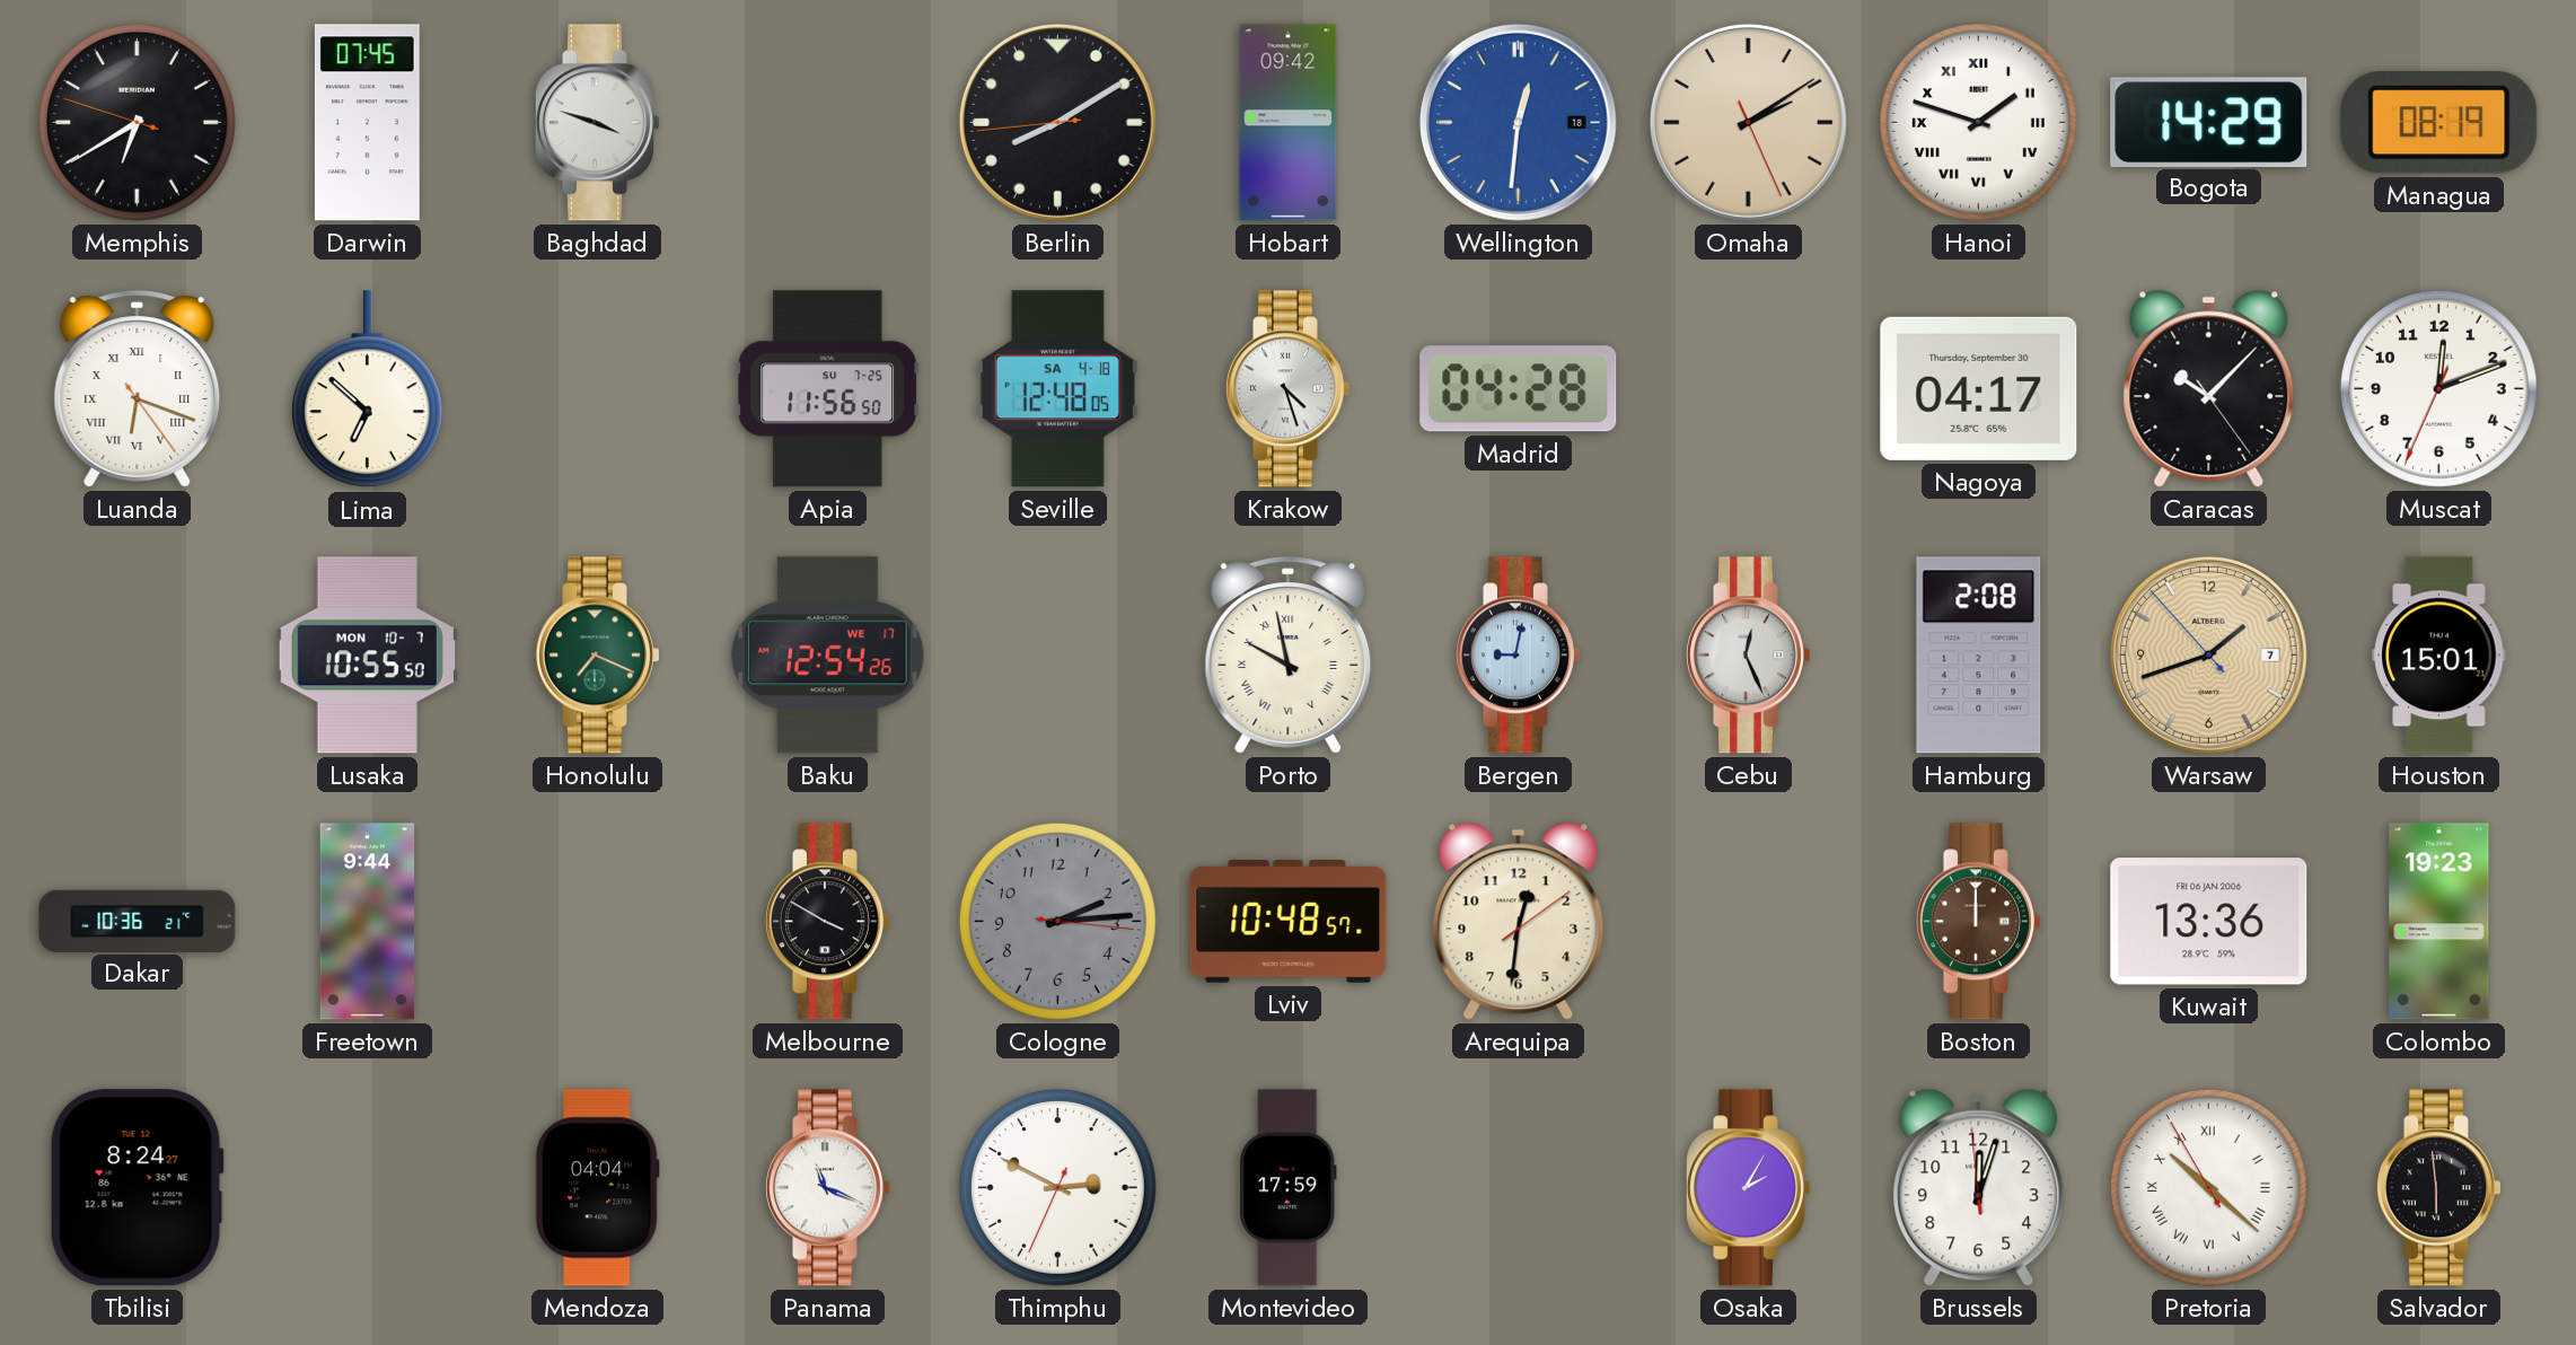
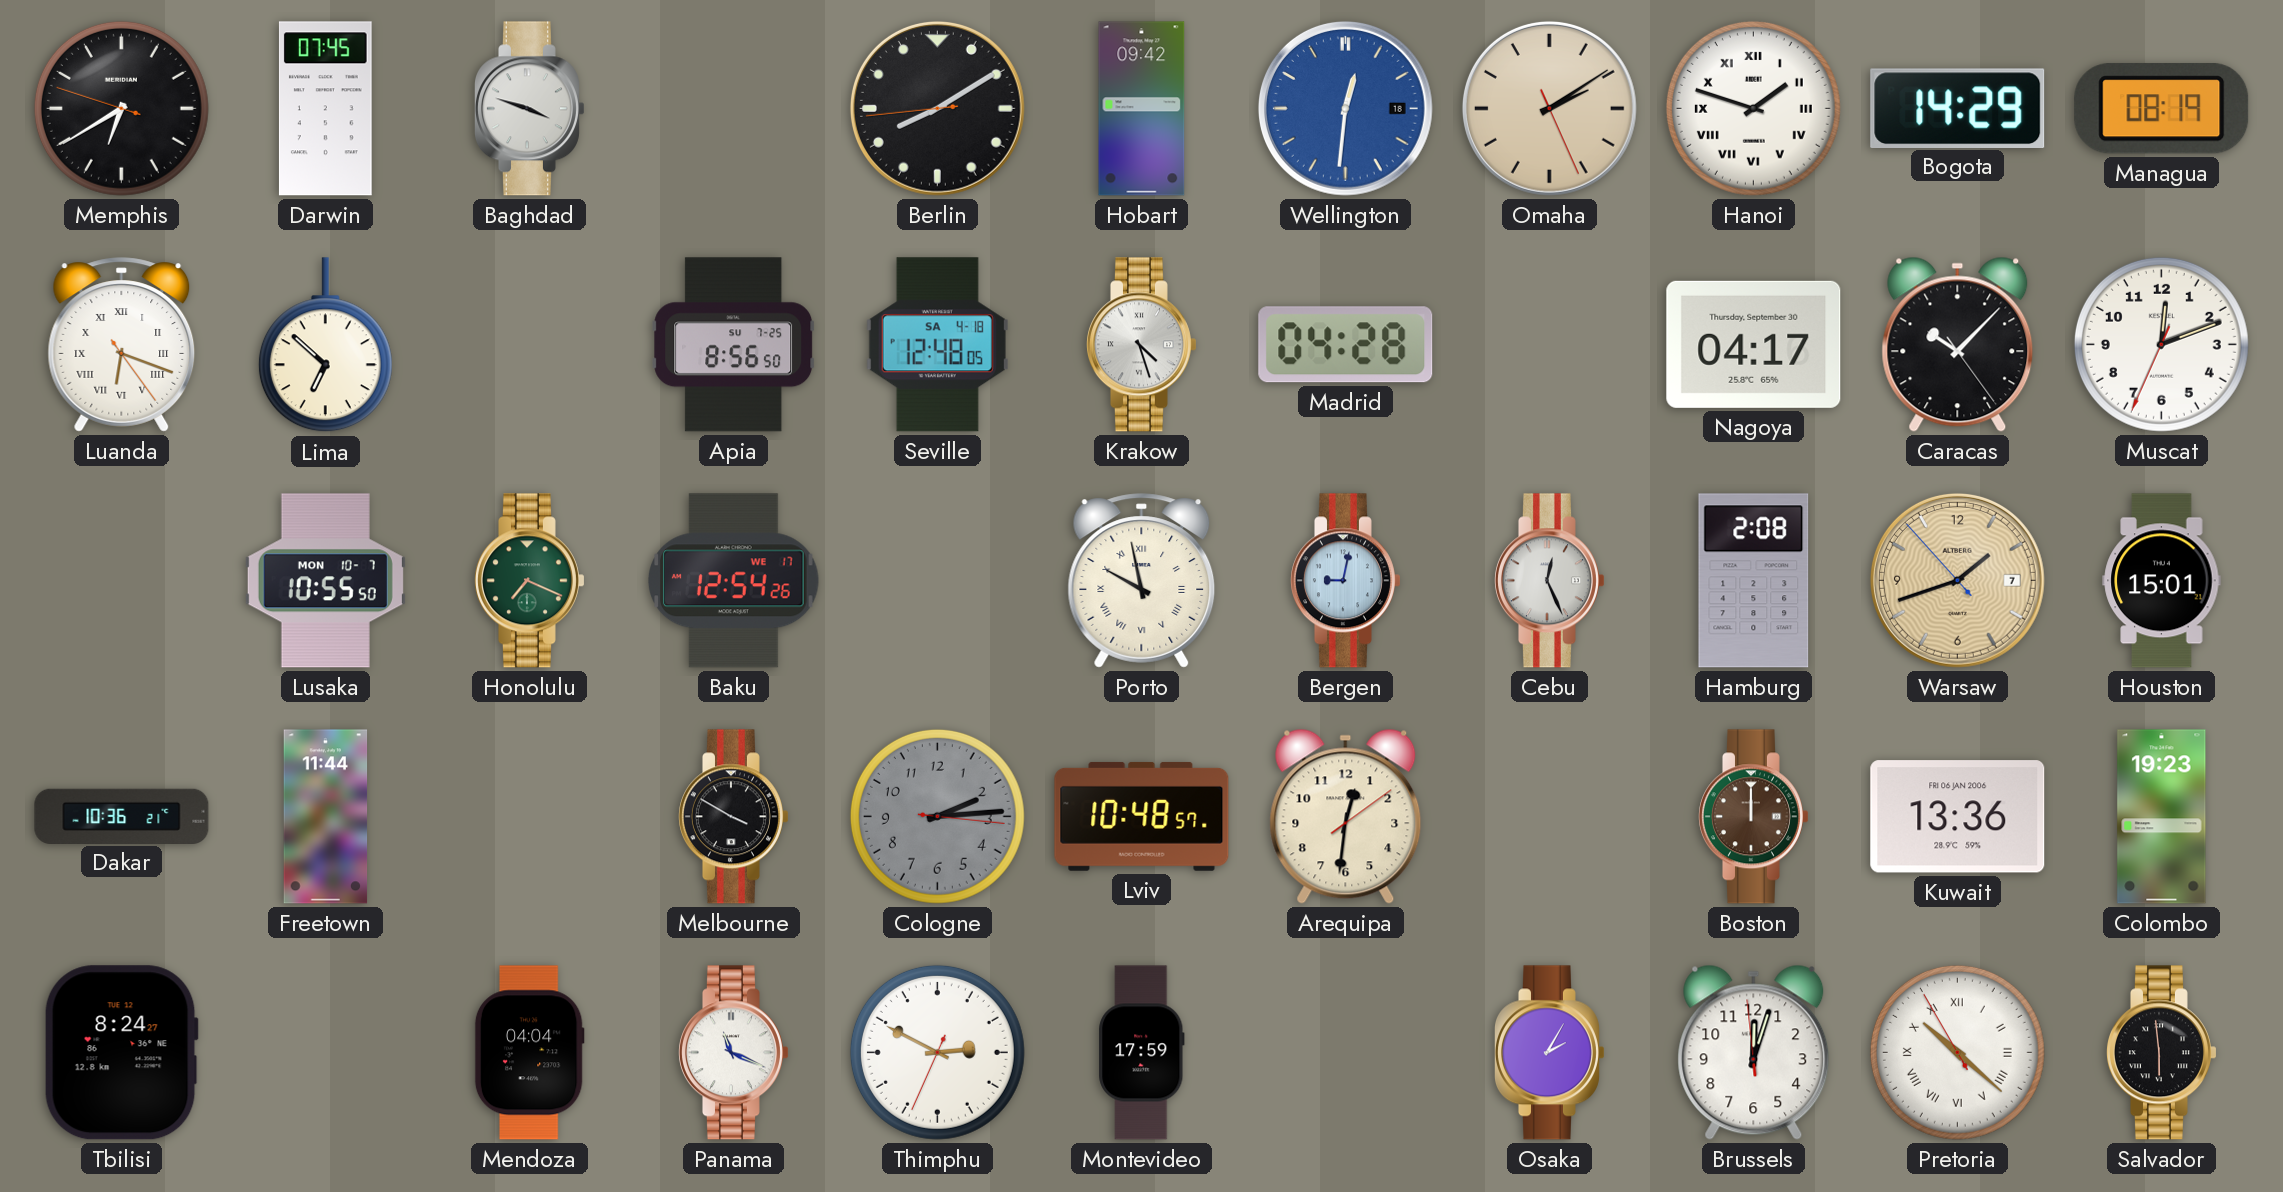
Apia: 11:56 -> 8:56
Freetown: 9:44 -> 11:44
